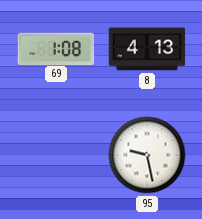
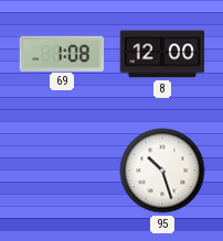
8: 4:13 -> 12:00
95: 9:28 -> 10:27
